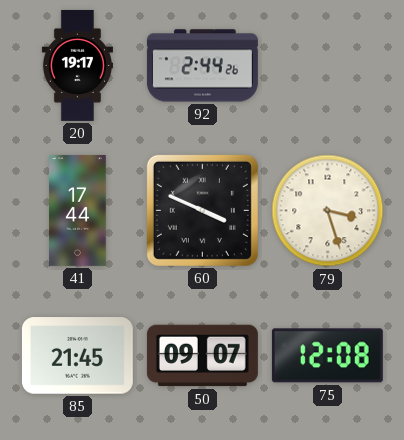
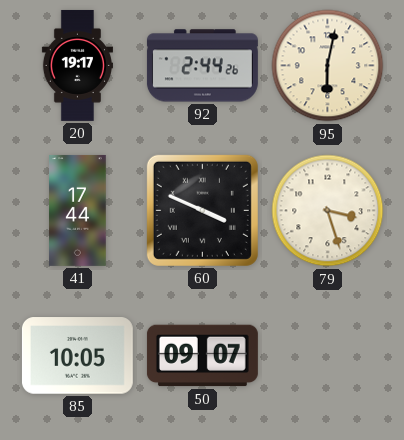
95: none -> 6:02
85: 21:45 -> 10:05
75: 12:08 -> none
